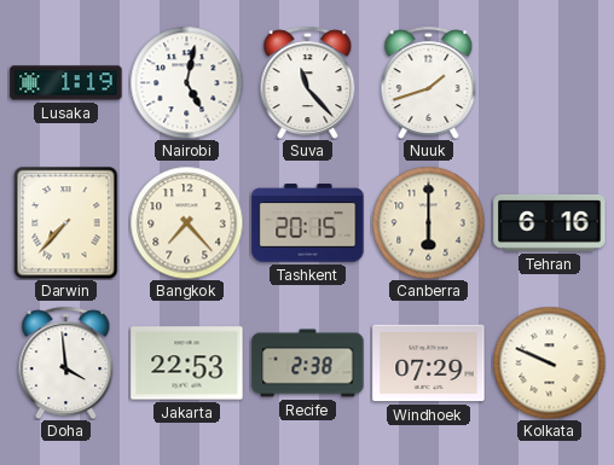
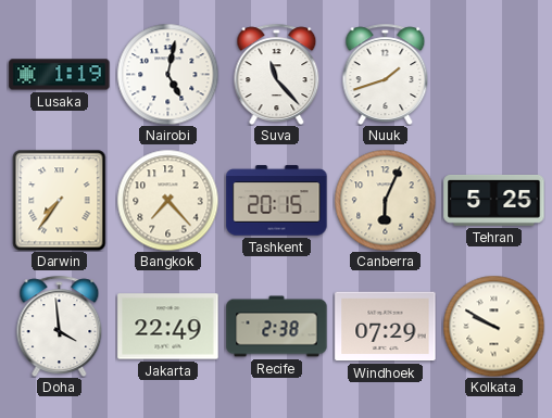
Darwin: 7:37 -> 7:36
Canberra: 6:00 -> 6:04
Tehran: 6:16 -> 5:25
Jakarta: 22:53 -> 22:49
Kolkata: 9:49 -> 9:50
